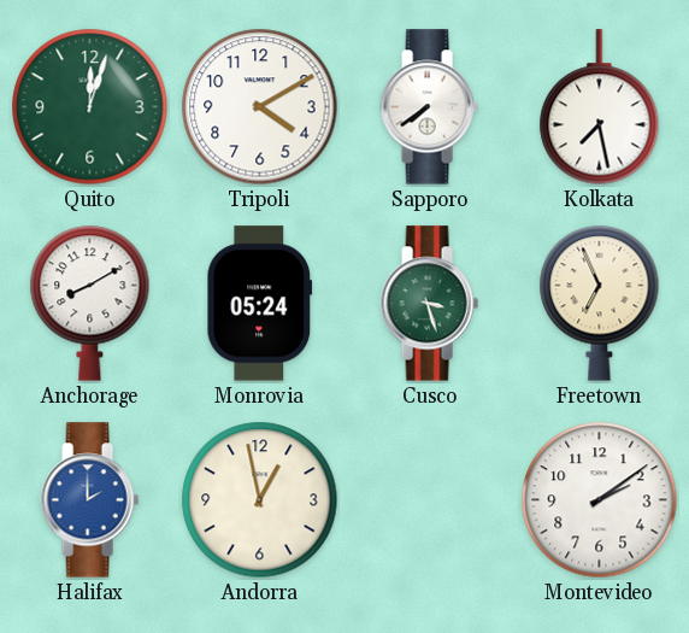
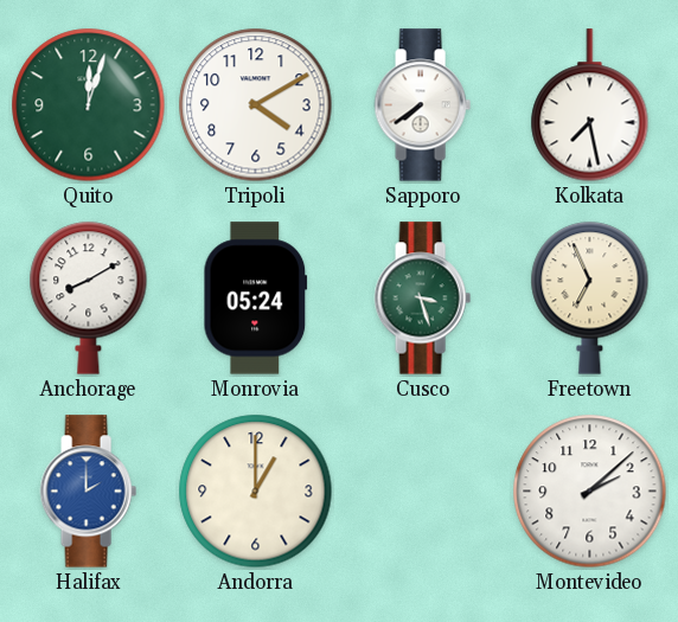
Andorra: 12:58 -> 1:00
Montevideo: 2:09 -> 2:08
